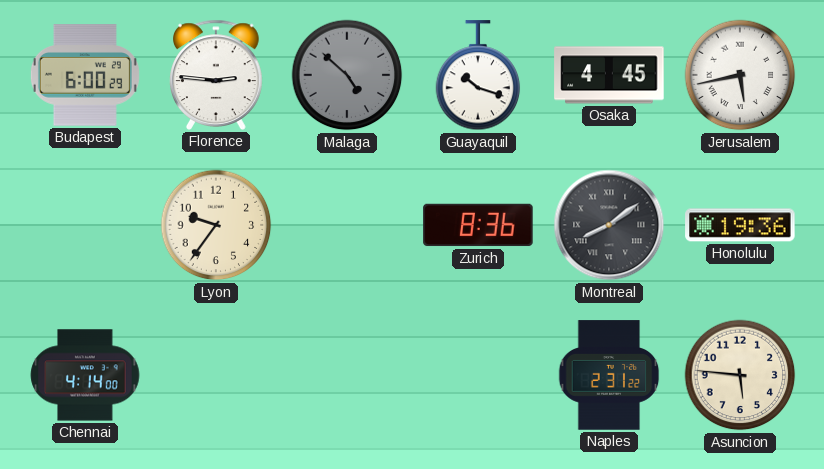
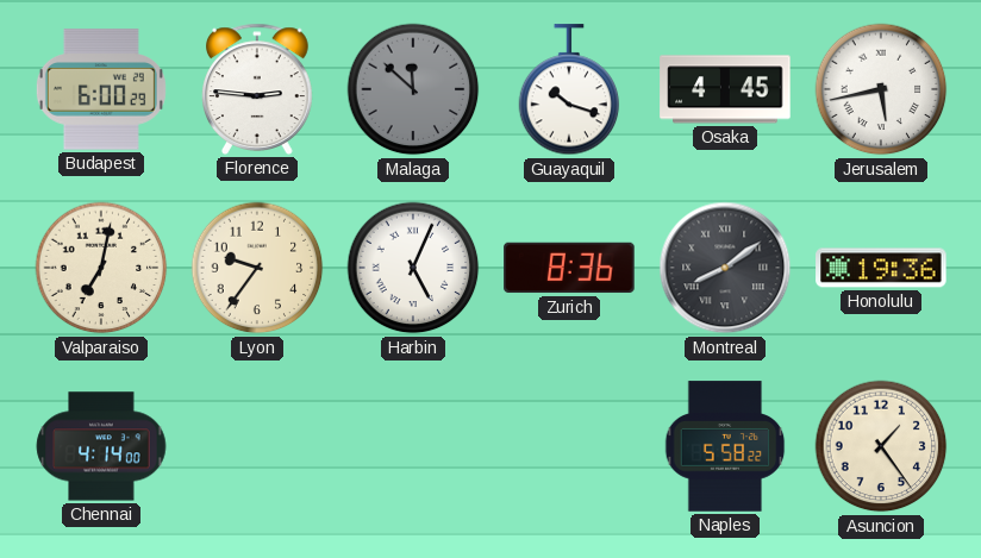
Malaga: 4:52 -> 11:52
Valparaiso: none -> 7:02
Harbin: none -> 5:04
Naples: 2:31 -> 5:58
Asuncion: 5:46 -> 1:24
